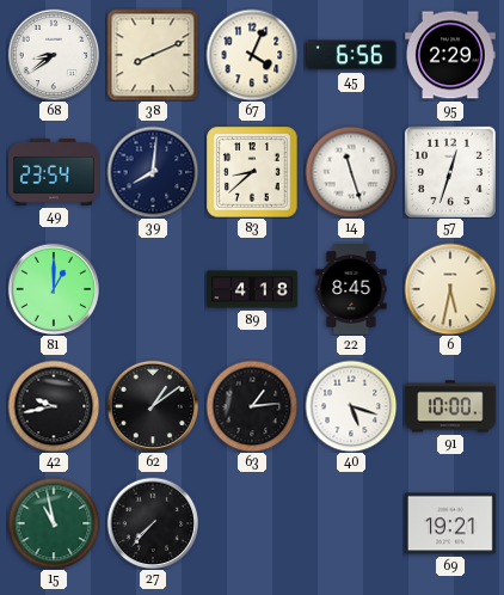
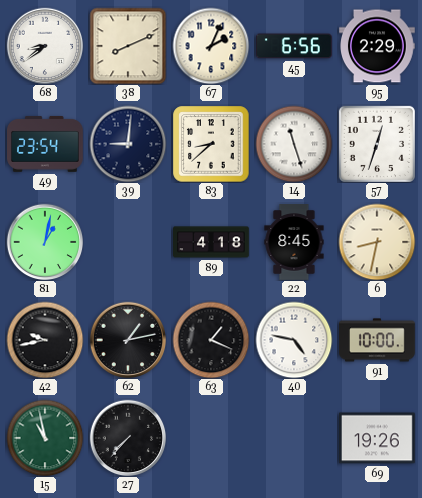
67: 4:04 -> 2:04
39: 8:01 -> 9:01
81: 1:00 -> 1:02
6: 5:32 -> 8:32
62: 1:09 -> 1:13
63: 1:14 -> 1:19
40: 5:18 -> 4:47
69: 19:21 -> 19:26
